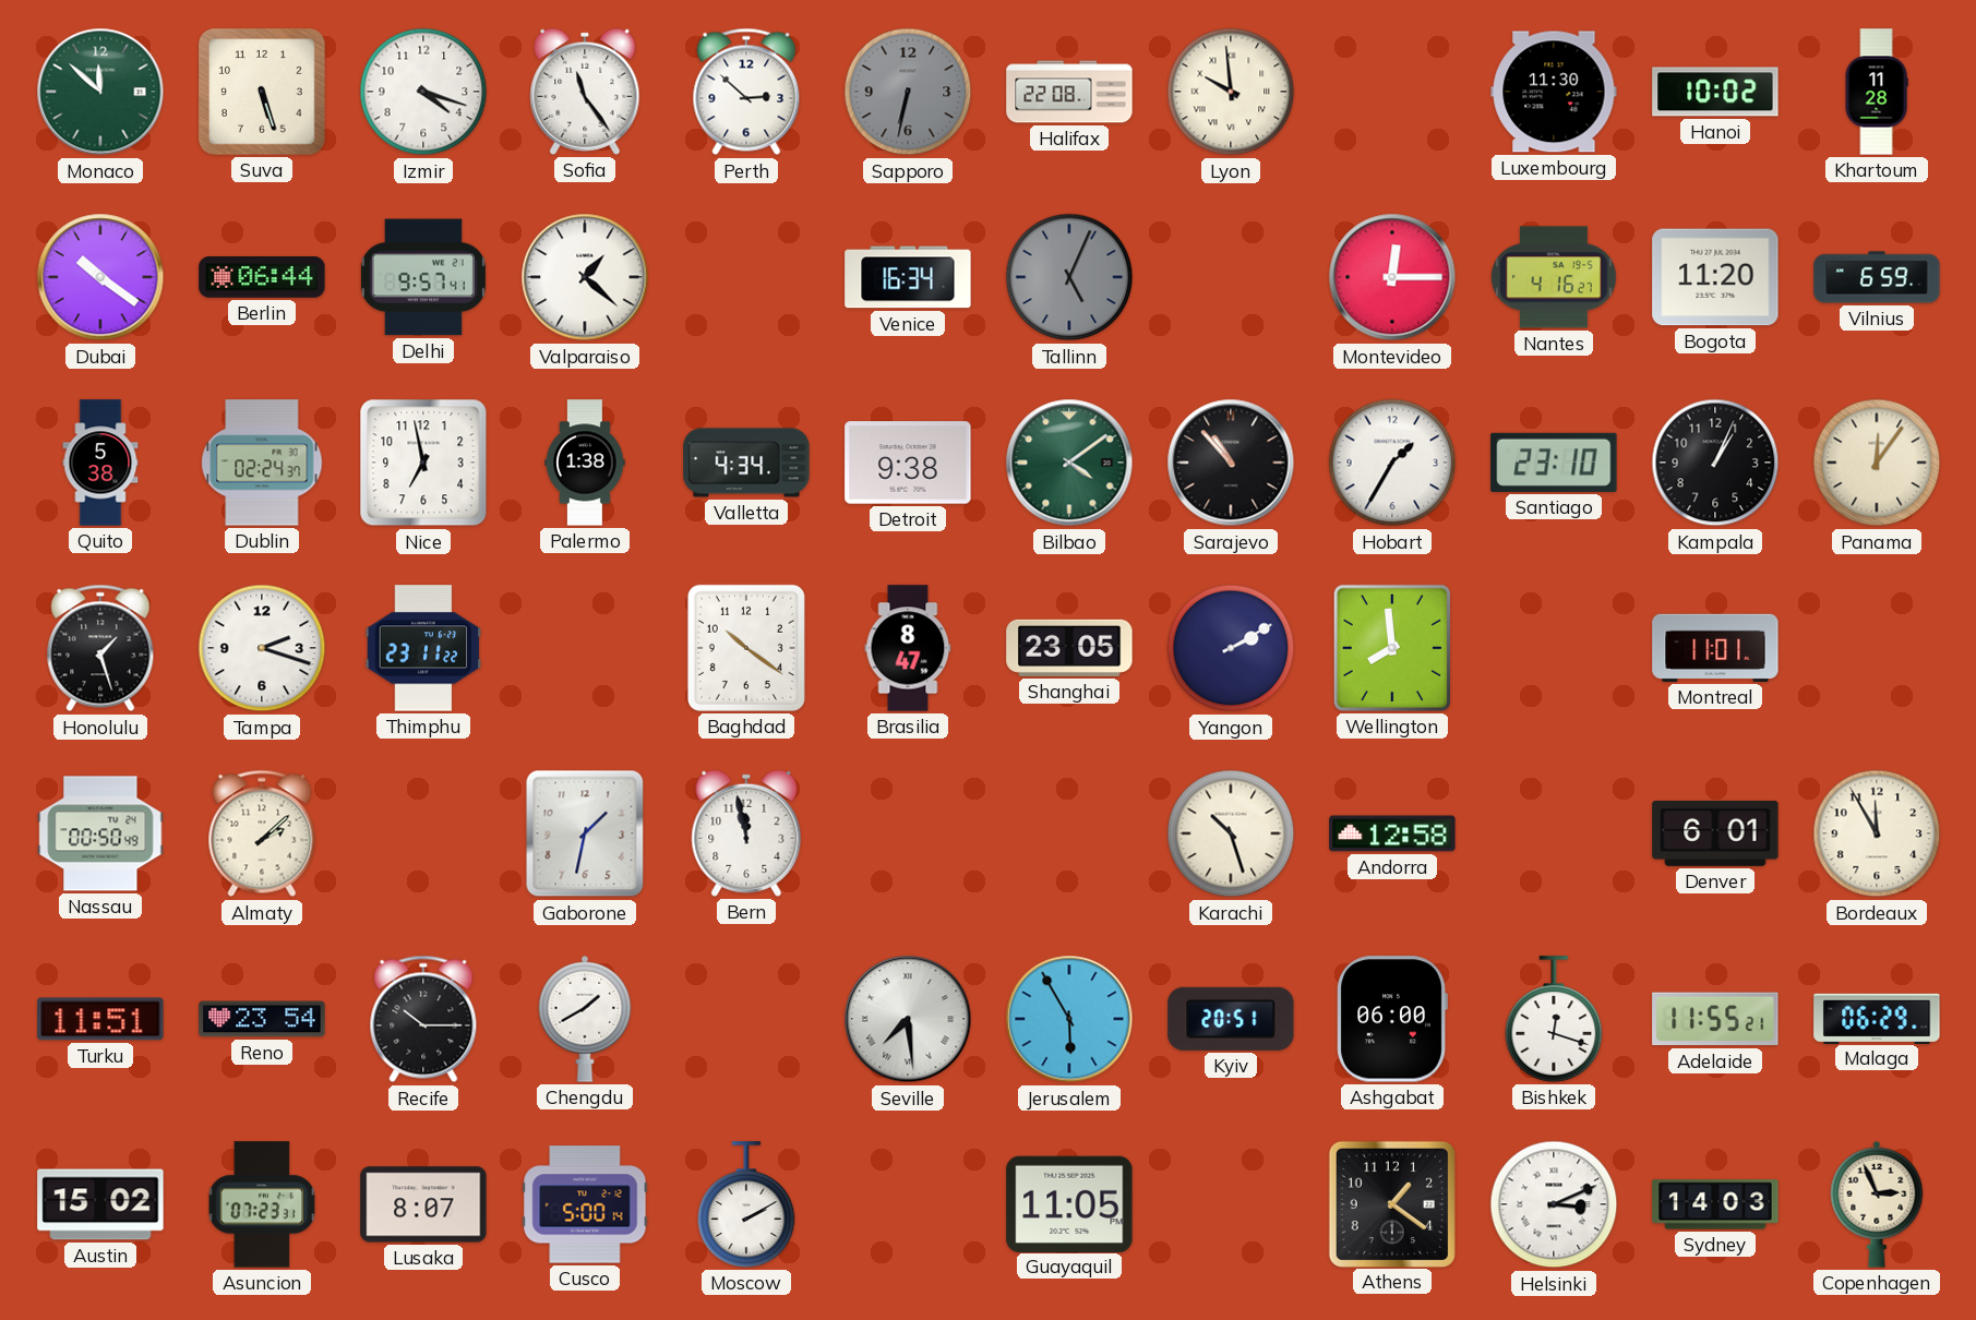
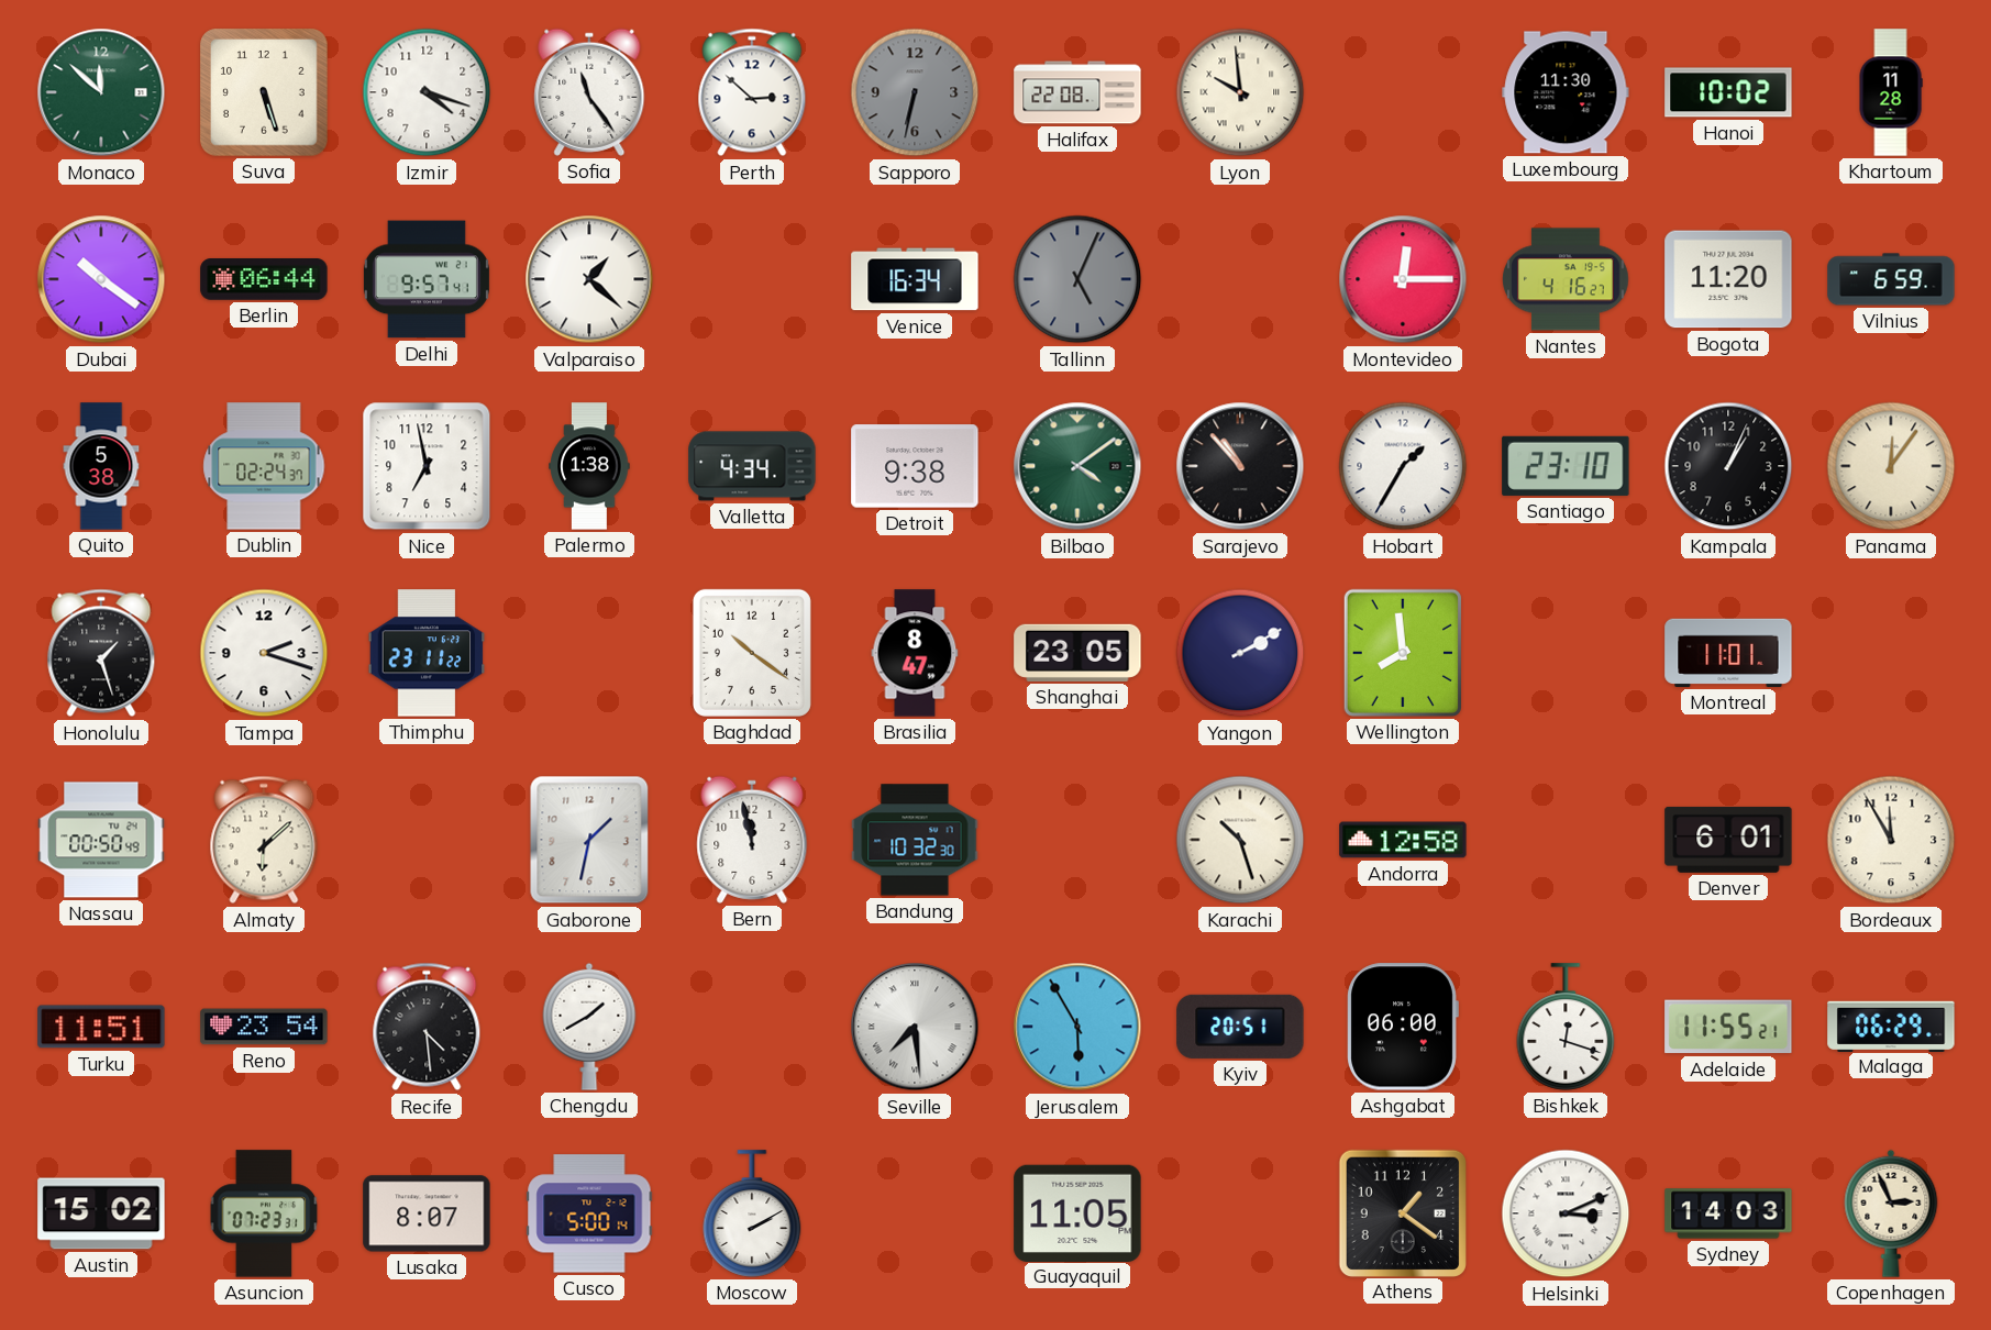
Almaty: 2:08 -> 6:08
Bandung: none -> 10:32
Recife: 10:15 -> 4:29
